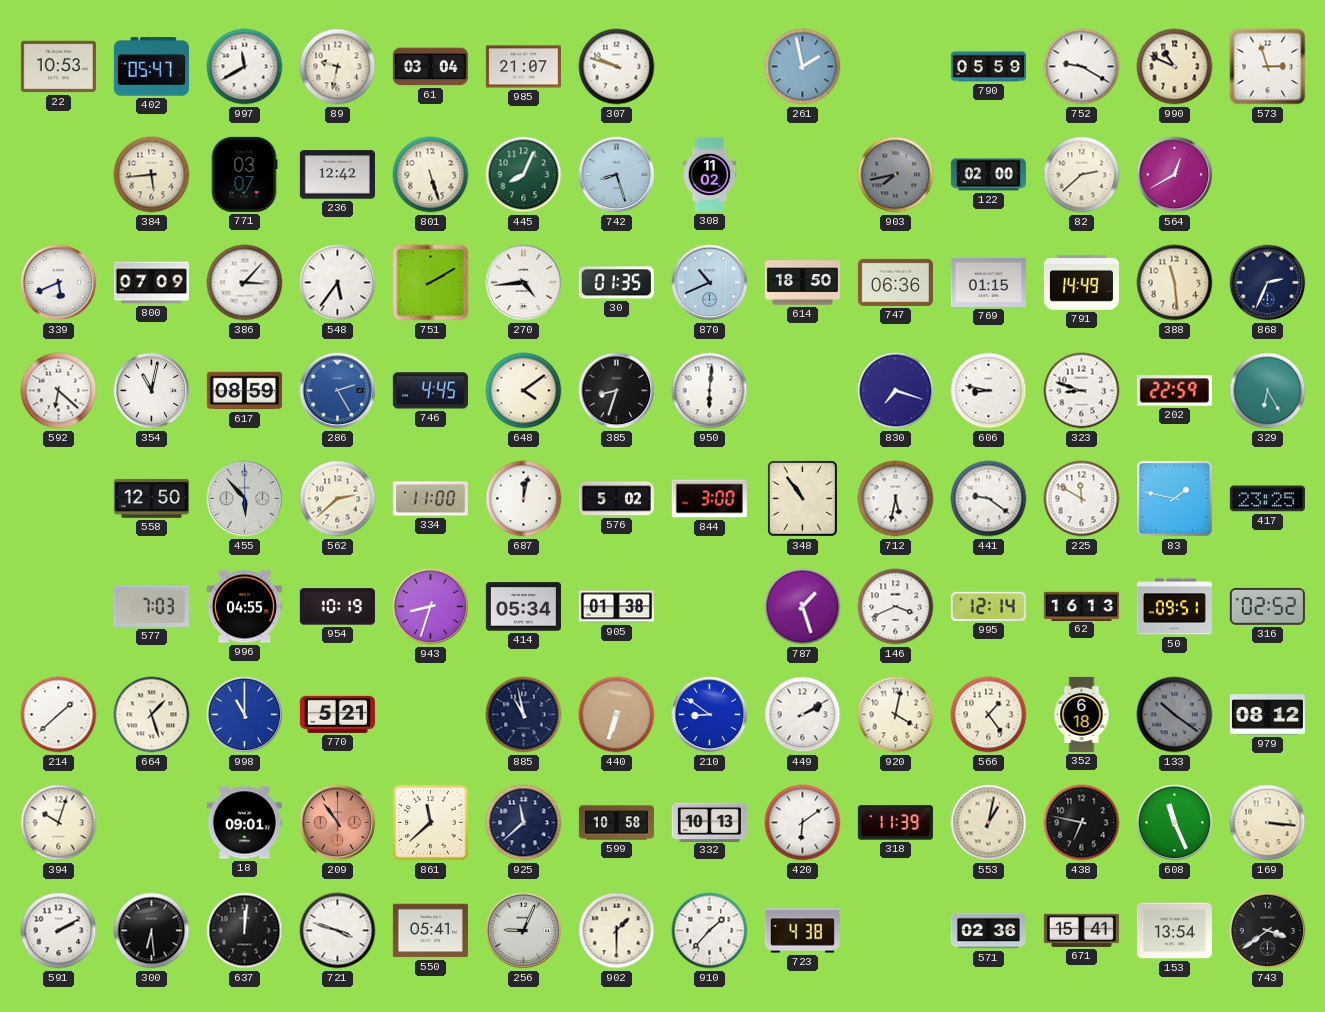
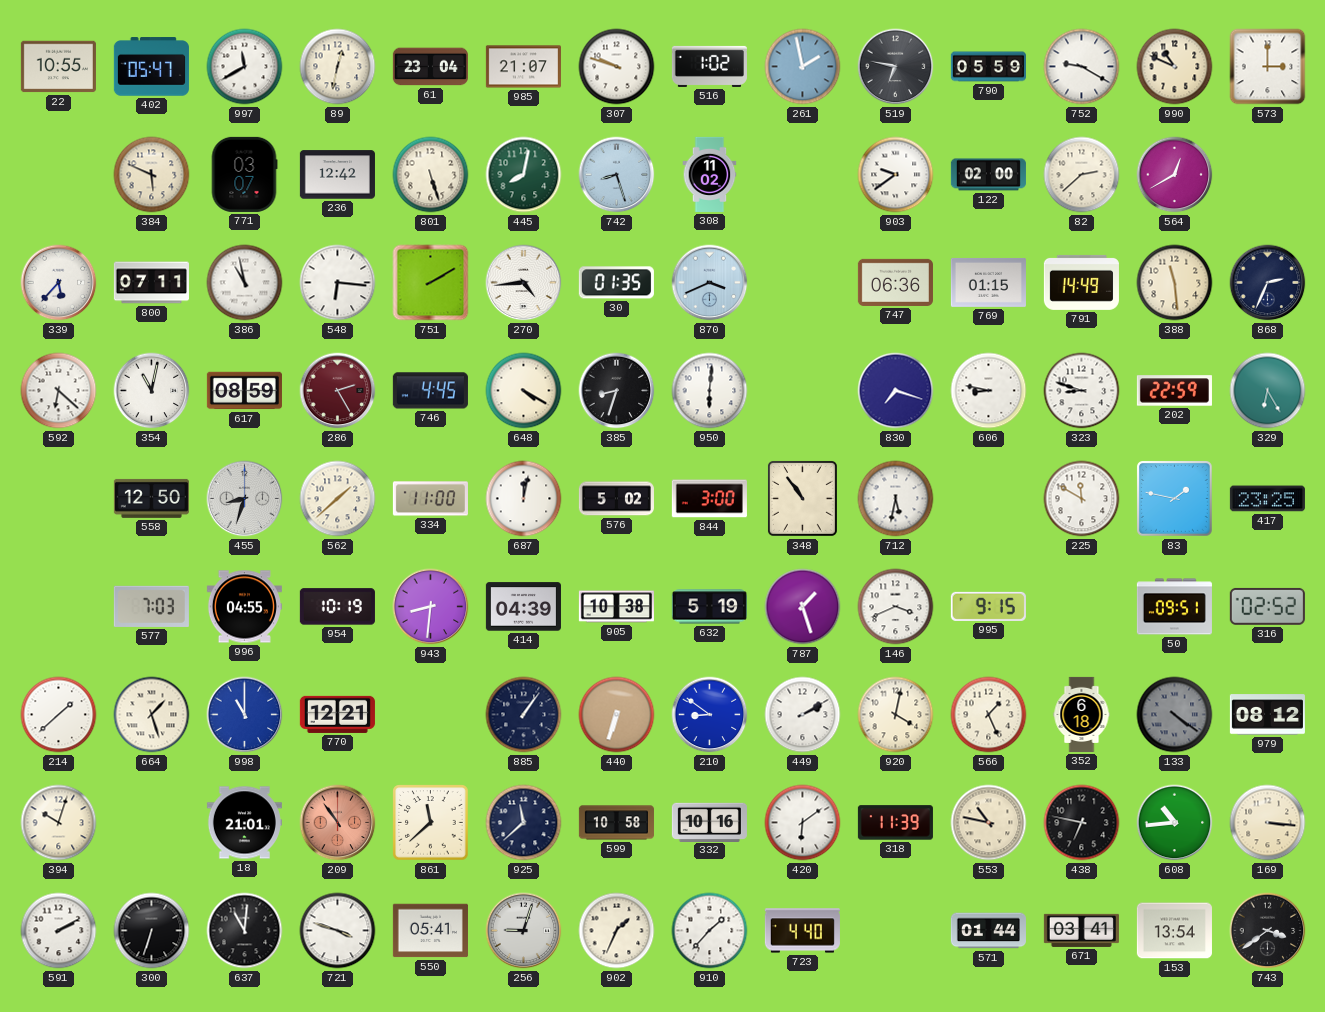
22: 10:53 -> 10:55
89: 9:32 -> 12:32
61: 03:04 -> 23:04
516: none -> 1:02
519: none -> 6:47
573: 2:57 -> 3:00
384: 5:44 -> 5:49
445: 8:04 -> 8:02
903: 7:43 -> 9:39
903 dial: grey -> white
339: 5:41 -> 5:37
800: 07:09 -> 07:11
386: 3:07 -> 10:58
548: 5:36 -> 6:16
870: 10:41 -> 3:41
614: 18:50 -> none
286 dial: blue -> burgundy
648: 4:09 -> 4:20
455: 5:53 -> 8:33
562: 2:38 -> 1:38
441: 9:21 -> none
943: 8:33 -> 8:31
414: 05:34 -> 04:39
905: 01:38 -> 10:38
632: none -> 5:19
995: 12:14 -> 9:15
62: 16:13 -> none
770: 5:21 -> 12:21
885: 10:58 -> 1:06
566: 1:24 -> 1:26
133: 10:21 -> 4:21
18: 09:01 -> 21:01
332: 10:13 -> 10:16
553: 1:02 -> 10:47
608: 11:26 -> 10:44
300: 6:29 -> 6:33
637: 12:01 -> 11:01
256: 9:04 -> 9:03
902: 1:30 -> 1:34
723: 4:38 -> 4:40
571: 02:36 -> 01:44
671: 15:41 -> 03:41
